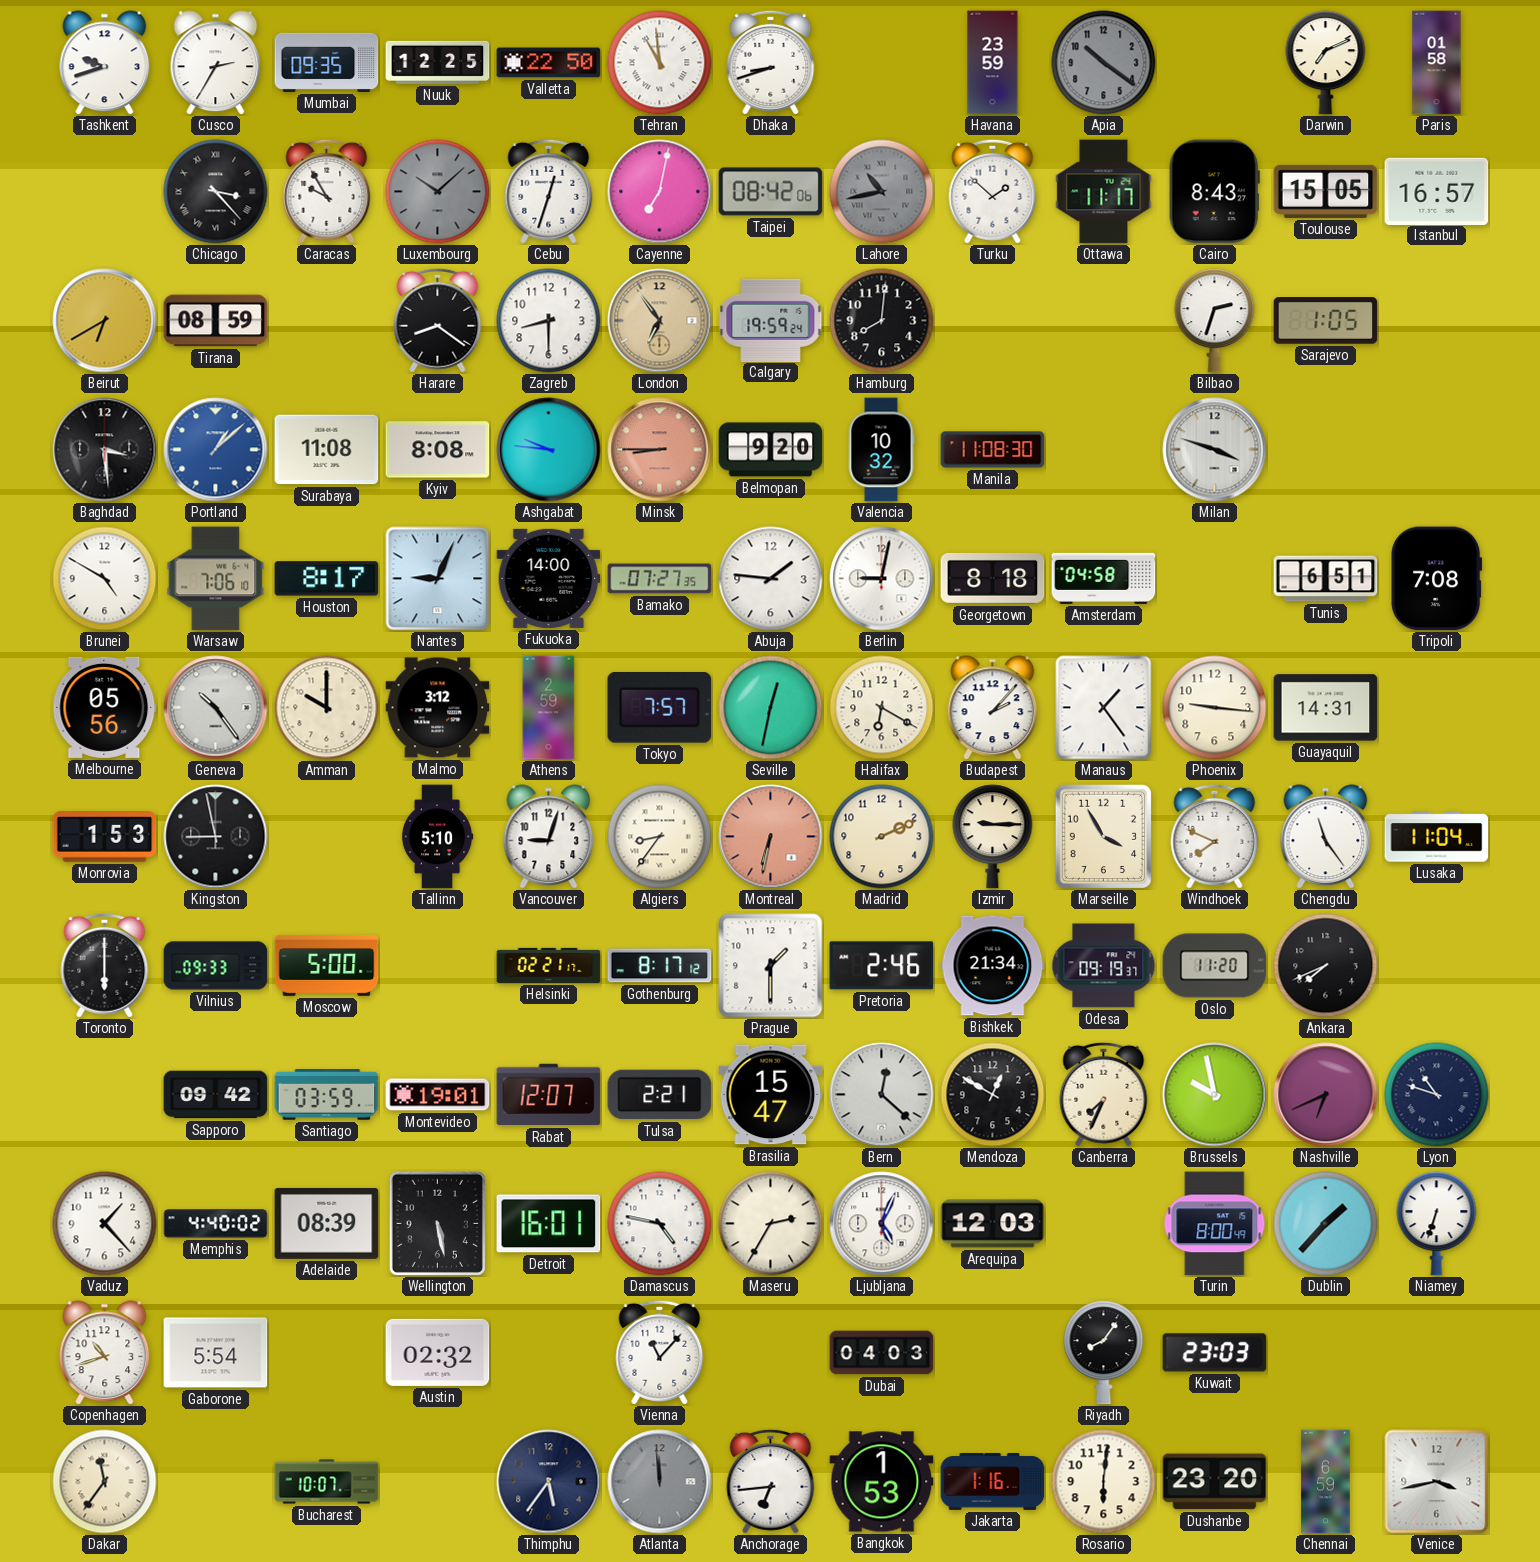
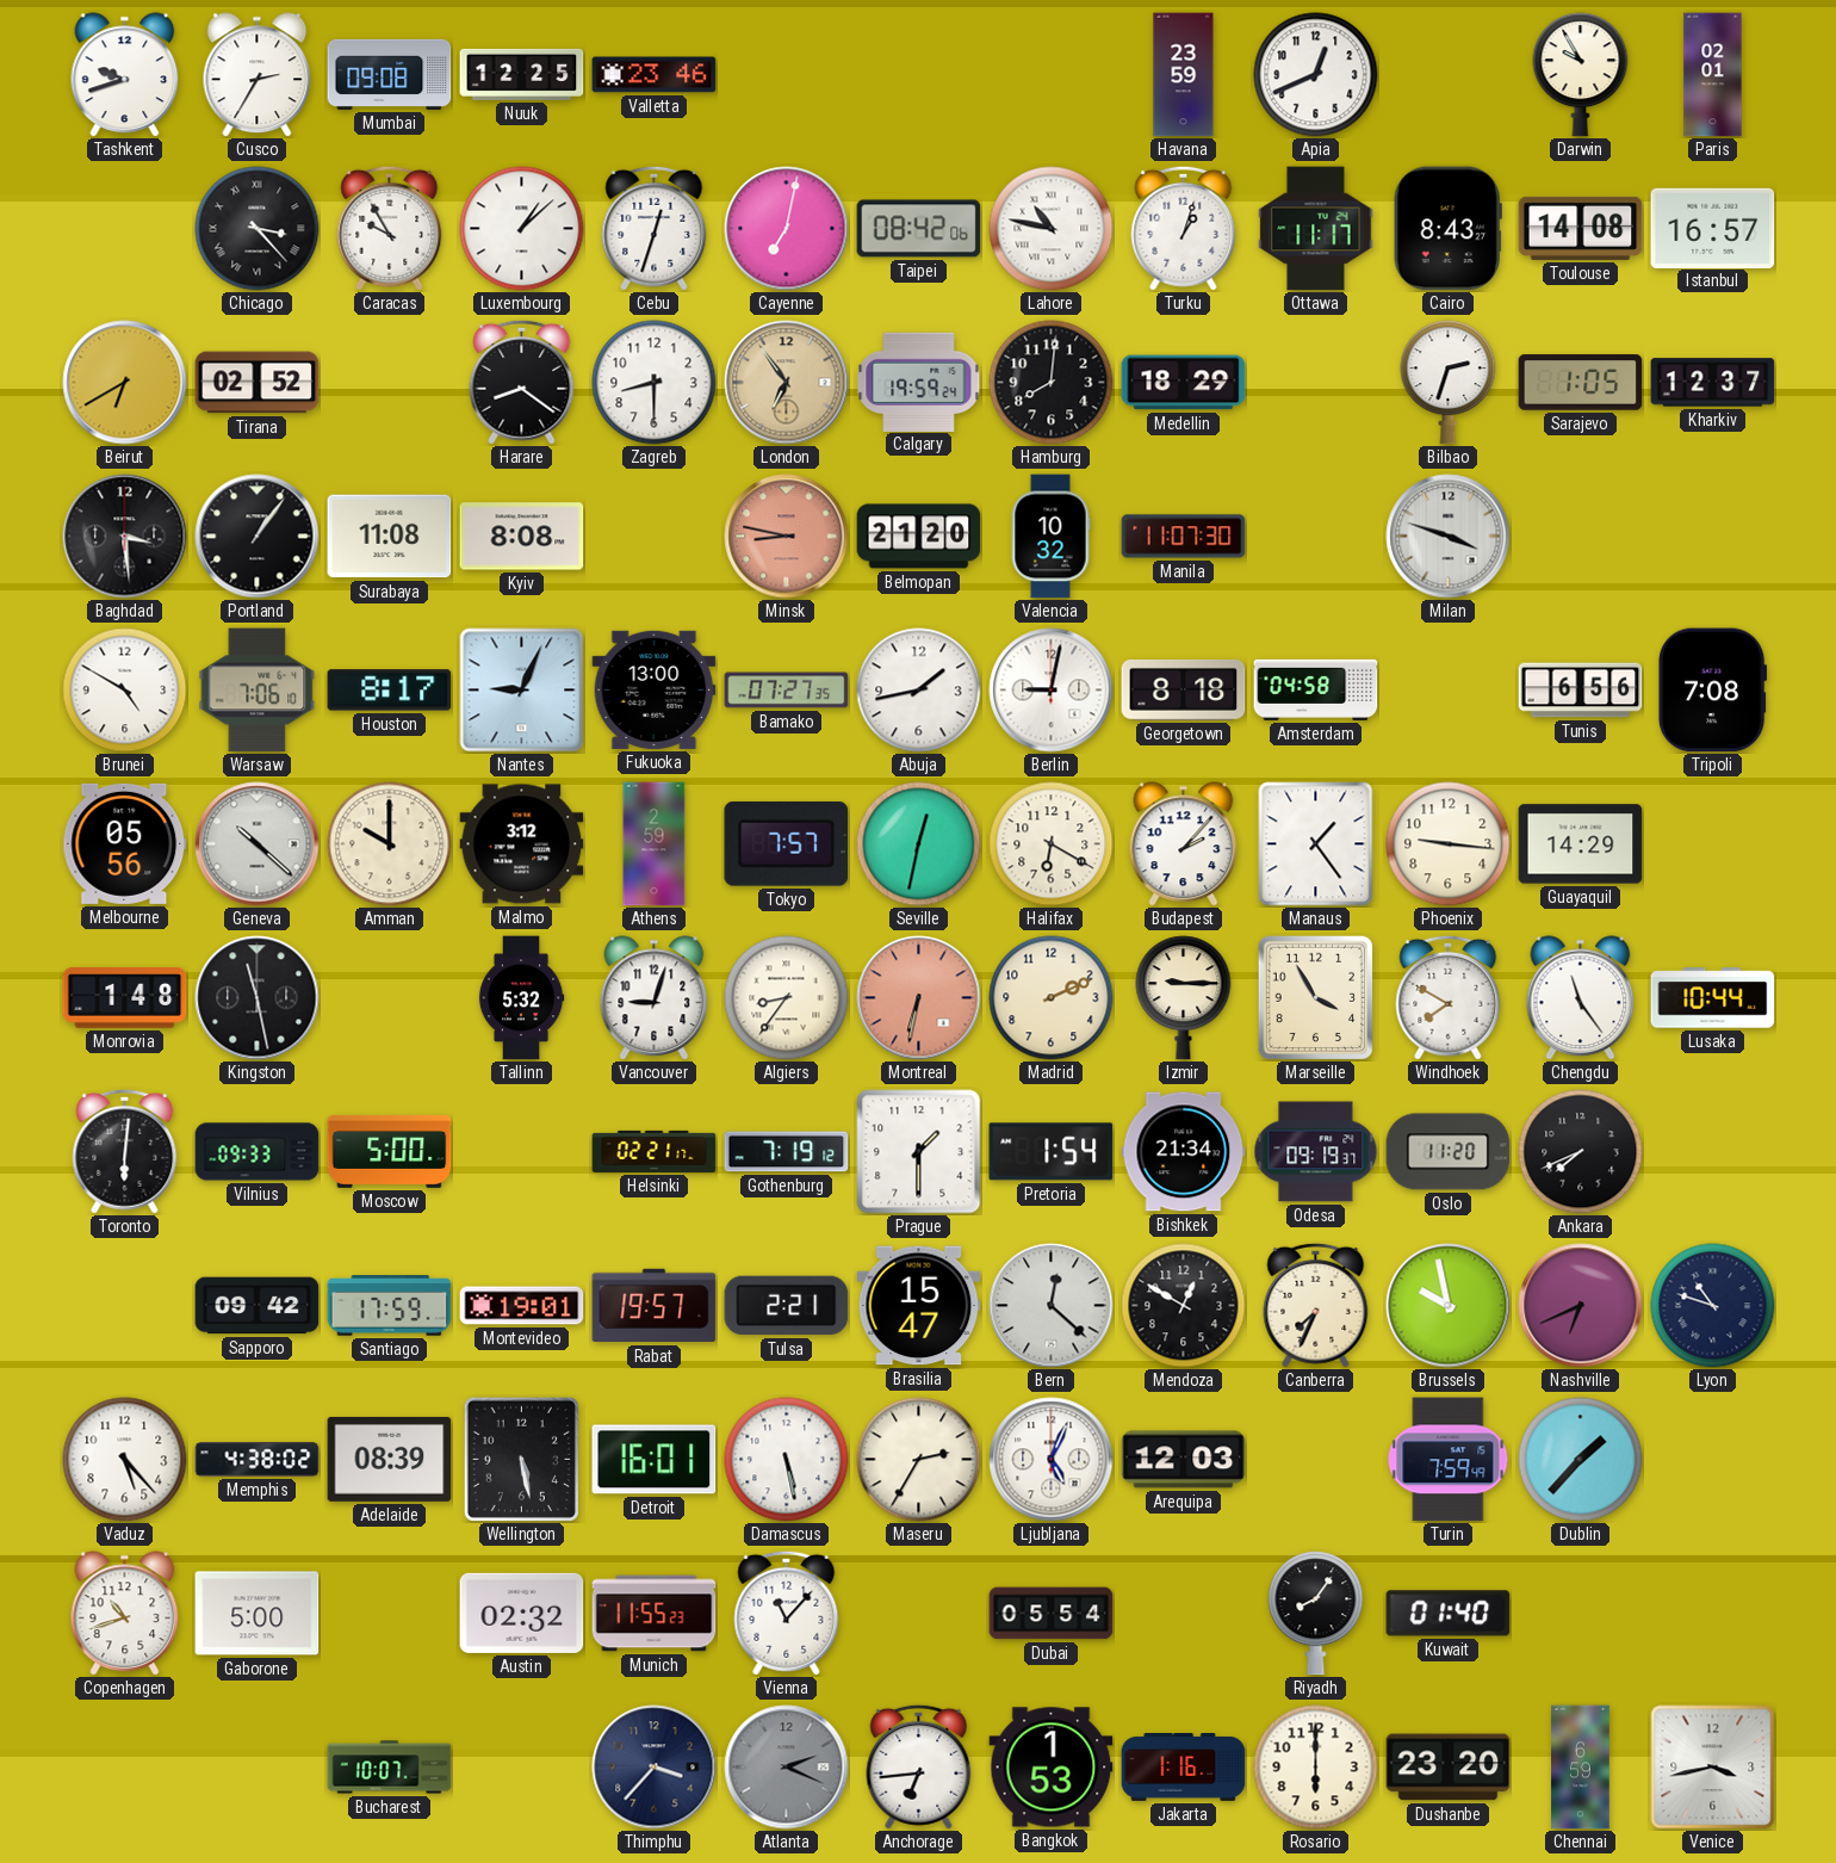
Mumbai: 09:35 -> 09:08
Valletta: 22:50 -> 23:46
Tehran: 10:59 -> none
Dhaka: 8:42 -> none
Apia: 10:21 -> 12:41
Apia dial: grey -> white
Darwin: 7:11 -> 9:55
Paris: 01:58 -> 02:01
Luxembourg: 10:08 -> 1:08
Luxembourg dial: grey -> white
Lahore: 10:43 -> 10:47
Lahore dial: grey -> white
Turku: 1:52 -> 1:03
Toulouse: 15:05 -> 14:08
Tirana: 08:59 -> 02:52
Medellin: none -> 18:29
Kharkiv: none -> 12:37
Portland: 1:08 -> 1:06
Portland dial: blue -> black
Ashgabat: 9:46 -> none
Minsk: 8:45 -> 8:47
Belmopan: 9:20 -> 21:20
Manila: 11:08 -> 11:07
Fukuoka: 14:00 -> 13:00
Abuja: 1:46 -> 1:43
Tunis: 6:51 -> 6:56
Geneva: 10:24 -> 10:22
Guayaquil: 14:31 -> 14:29
Monrovia: 1:53 -> 1:48
Kingston: 8:58 -> 11:28
Tallinn: 5:10 -> 5:32
Windhoek: 7:49 -> 7:50
Lusaka: 11:04 -> 10:44
Toronto: 6:00 -> 6:01
Gothenburg: 8:17 -> 7:19
Pretoria: 2:46 -> 1:54
Santiago: 03:59 -> 17:59
Rabat: 12:07 -> 19:57
Vaduz: 1:23 -> 5:23
Memphis: 4:40 -> 4:38
Damascus: 4:47 -> 5:28
Turin: 8:00 -> 7:59
Niamey: 6:33 -> none
Gaborone: 5:54 -> 5:00
Munich: none -> 11:55
Dubai: 04:03 -> 05:54
Kuwait: 23:03 -> 01:40
Dakar: 11:36 -> none
Thimphu: 5:36 -> 3:37
Atlanta: 11:59 -> 2:19
Rosario: 6:01 -> 6:00
